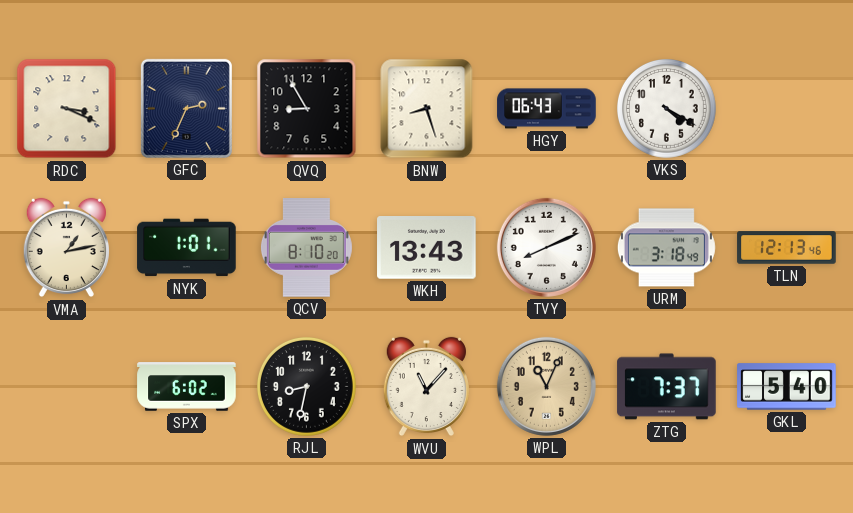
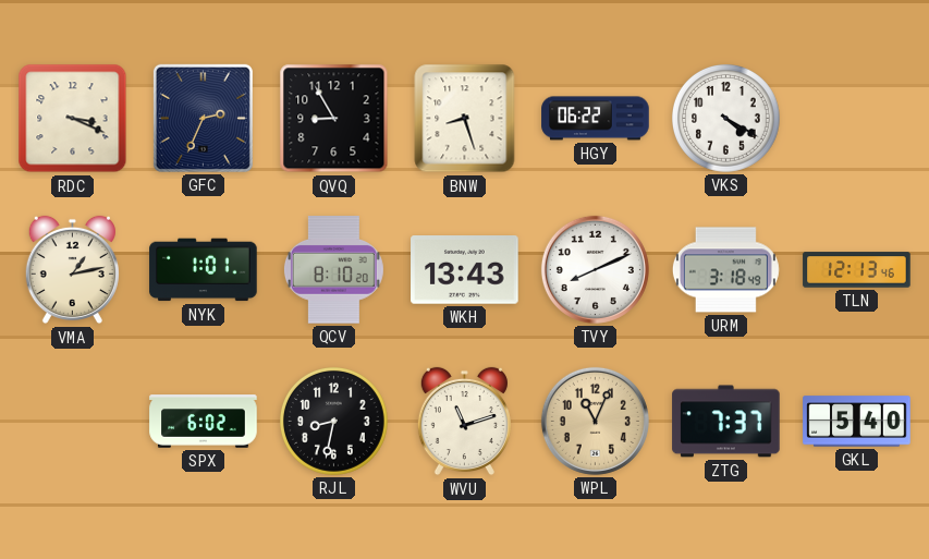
HGY: 06:43 -> 06:22
WVU: 11:07 -> 11:12
